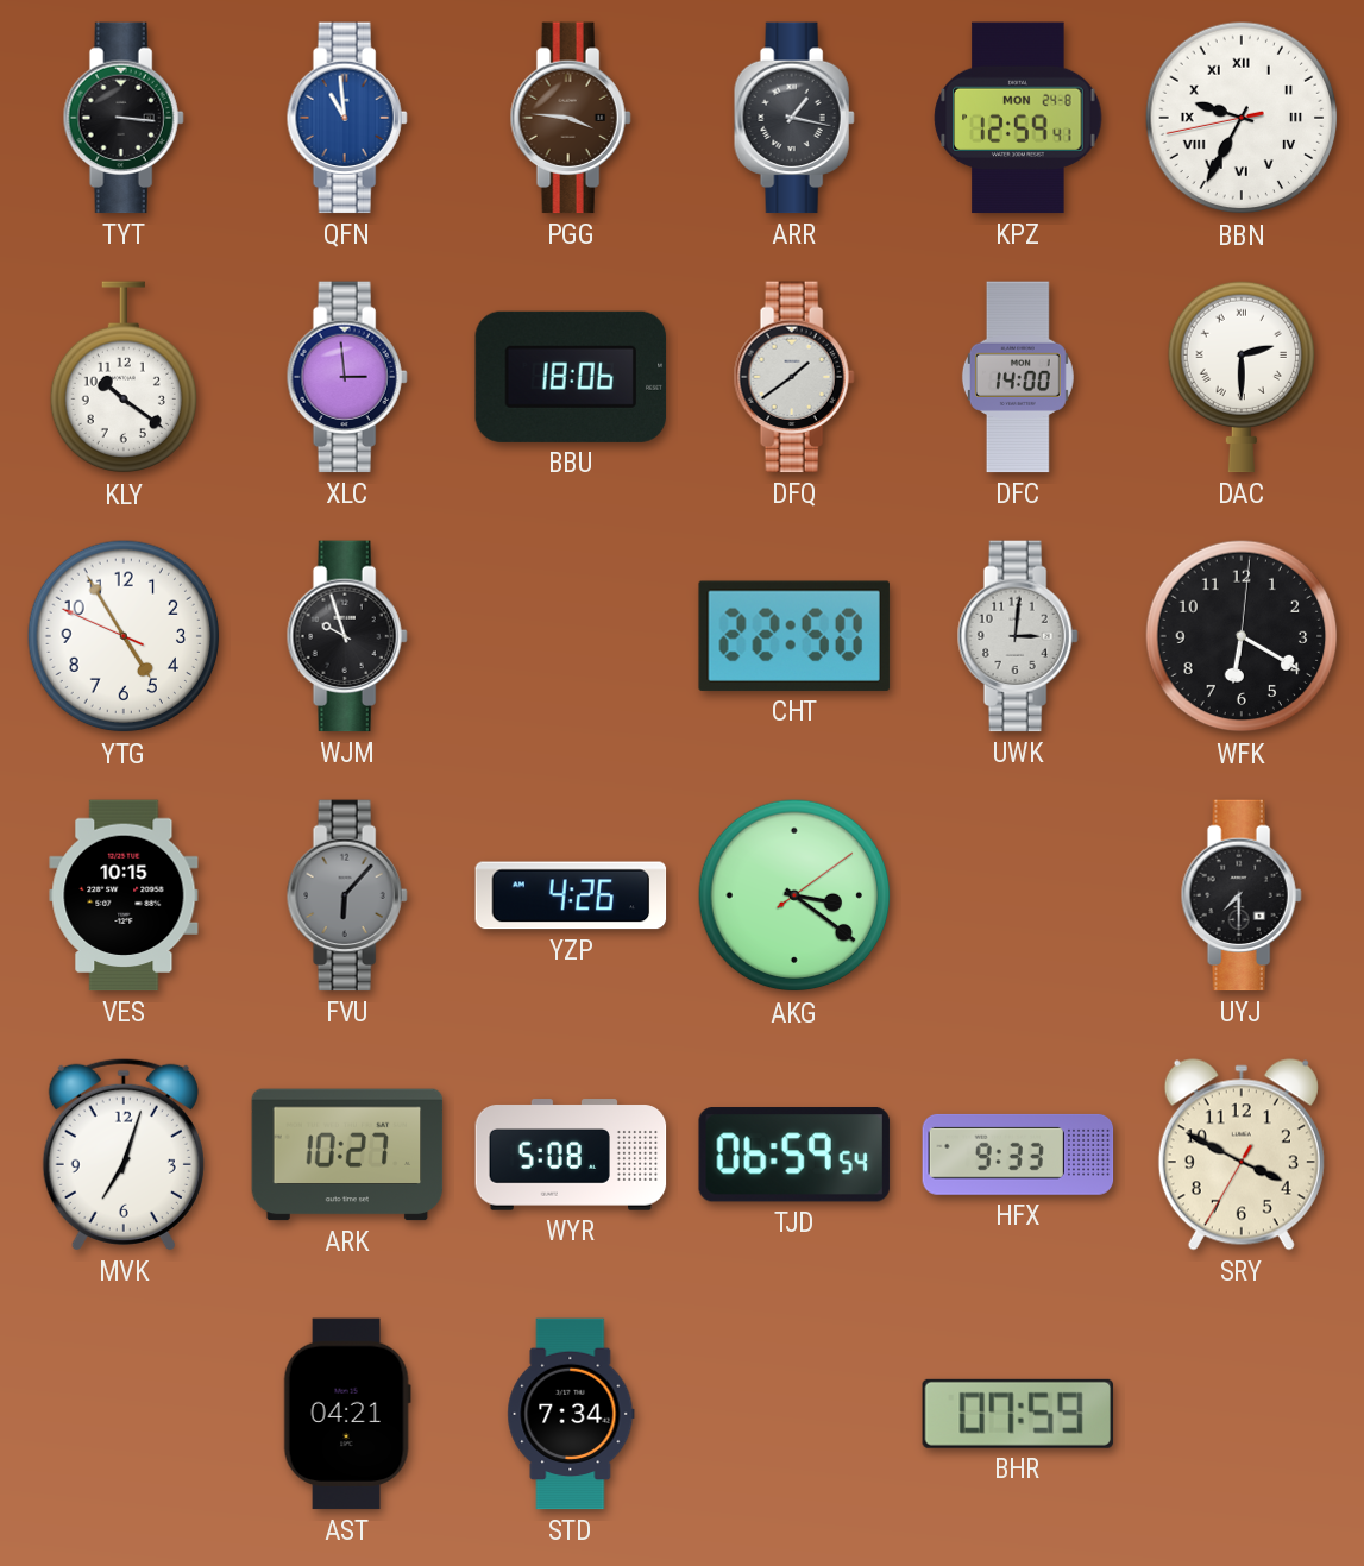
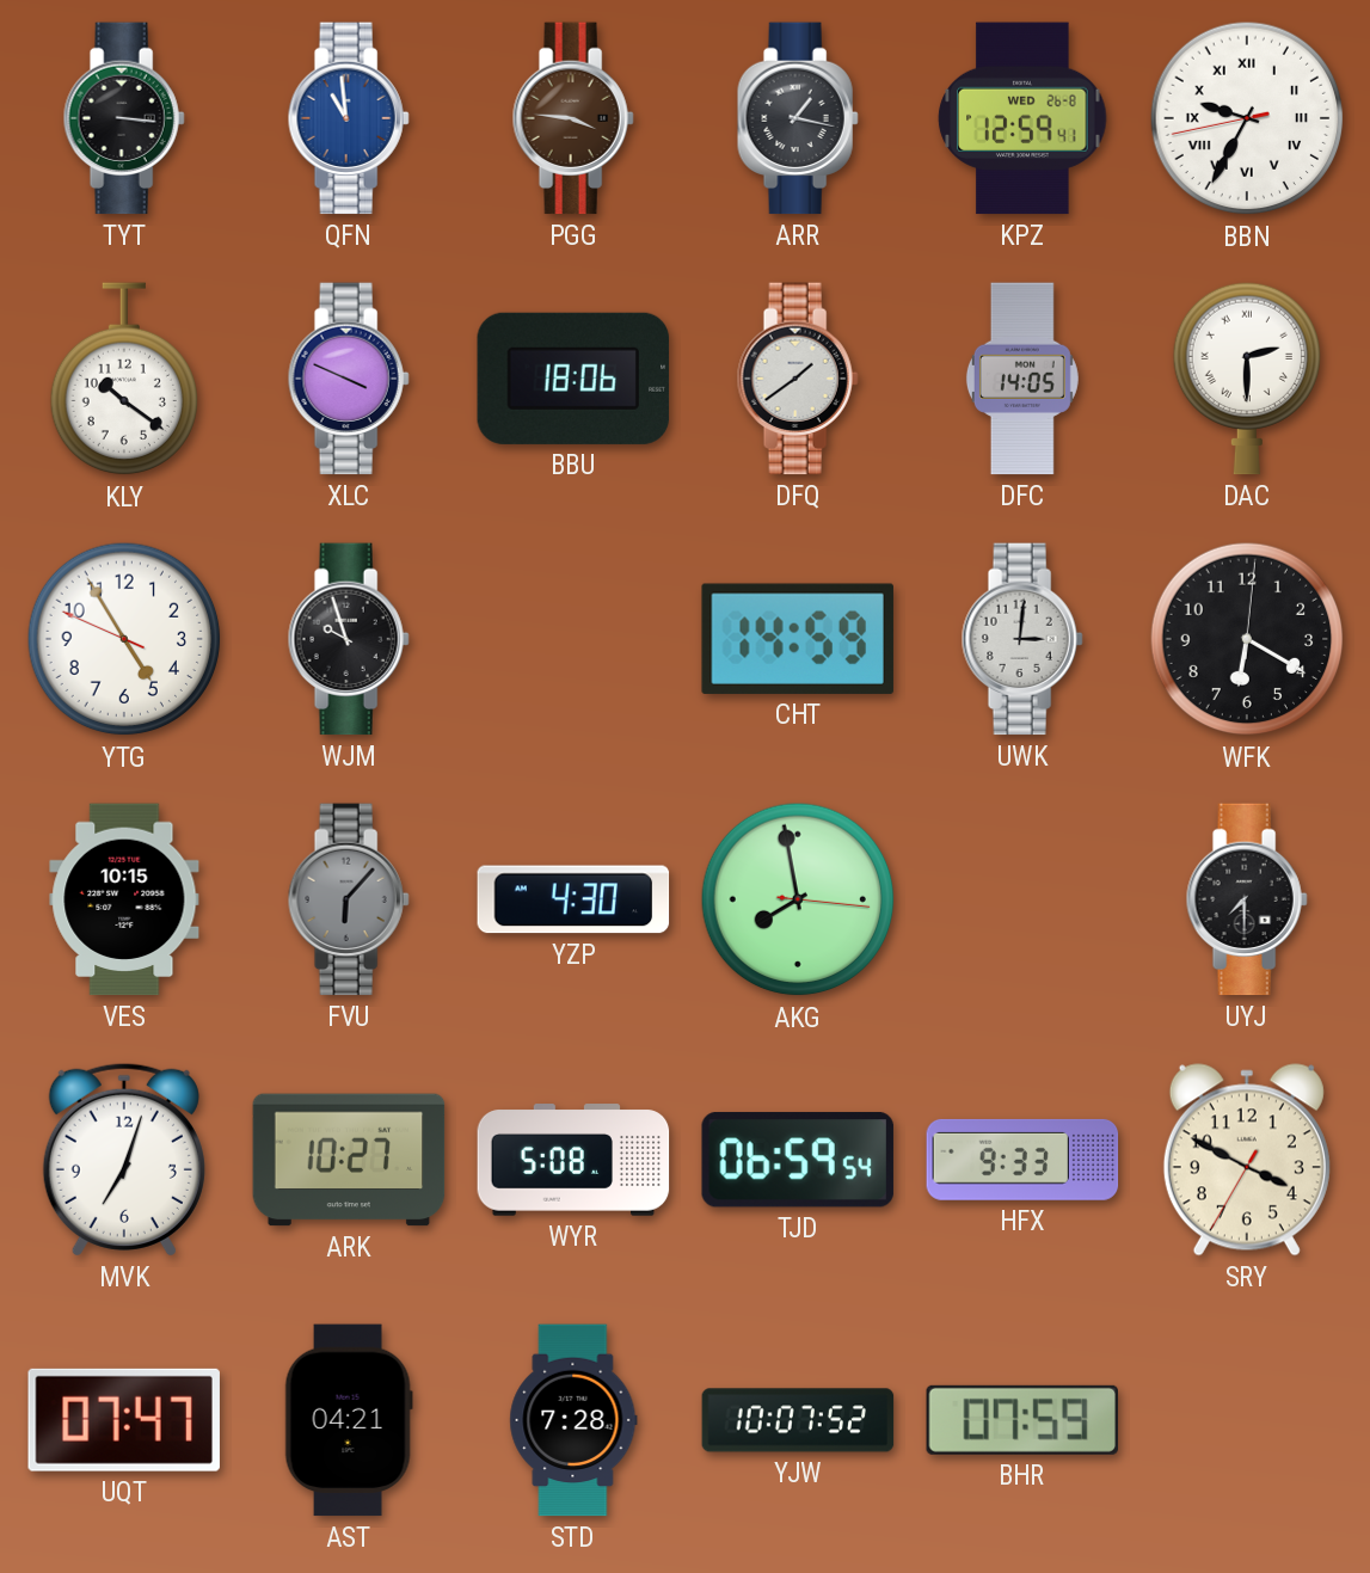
KPZ date: MON 24-8 -> WED 26-8
XLC: 2:59 -> 3:49
DFC: 14:00 -> 14:05
CHT: 22:50 -> 14:59
YZP: 4:26 -> 4:30
AKG: 3:21 -> 7:58
UQT: none -> 07:47
STD: 7:34 -> 7:28
YJW: none -> 10:07
